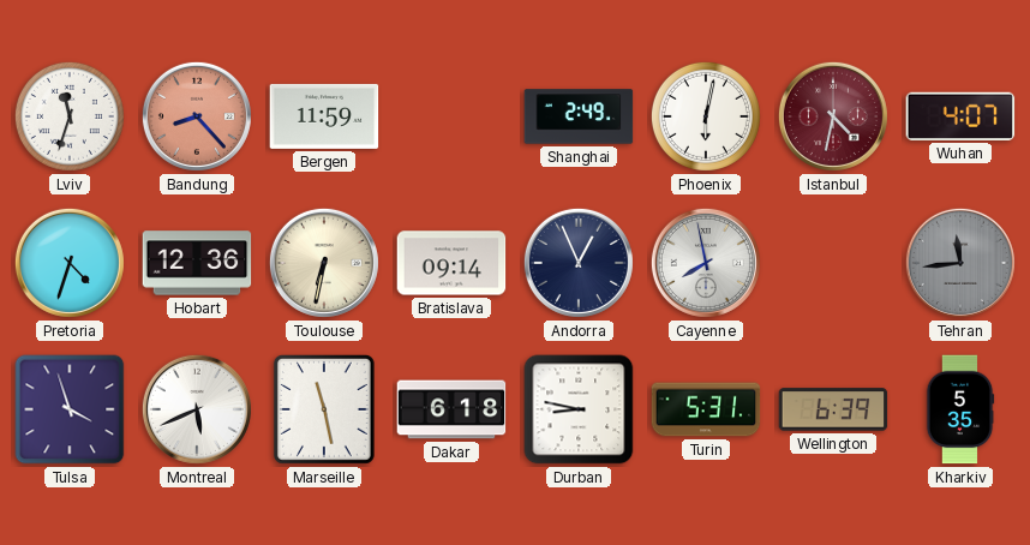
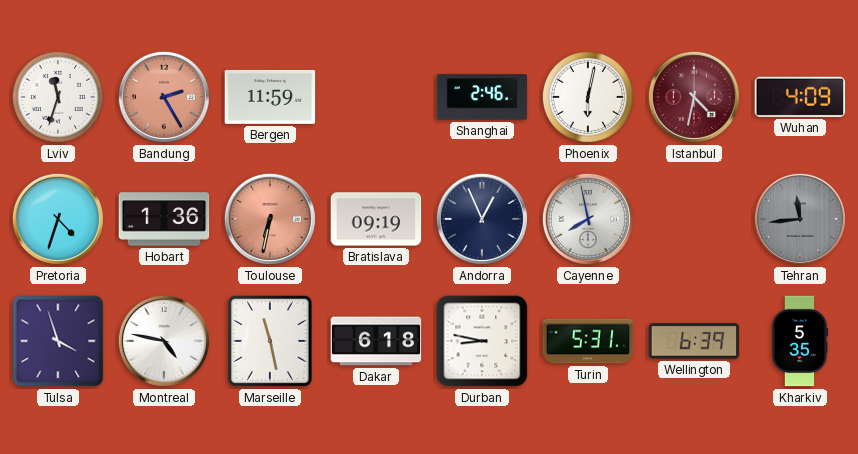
Bandung: 8:23 -> 2:25
Shanghai: 2:49 -> 2:46
Wuhan: 4:07 -> 4:09
Hobart: 12:36 -> 1:36
Toulouse dial: cream -> salmon
Bratislava: 09:14 -> 09:19
Montreal: 5:41 -> 4:47
